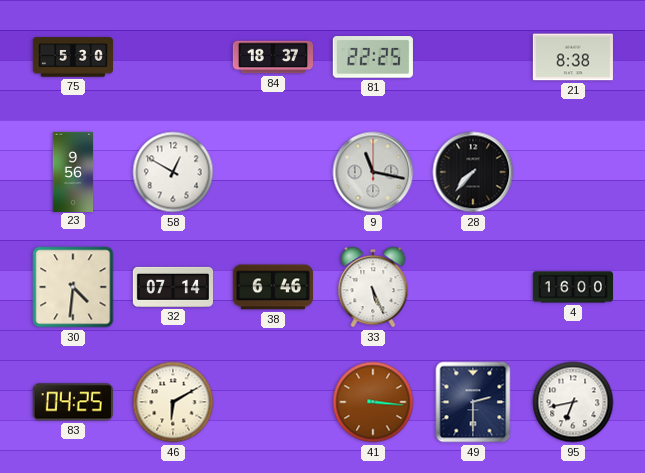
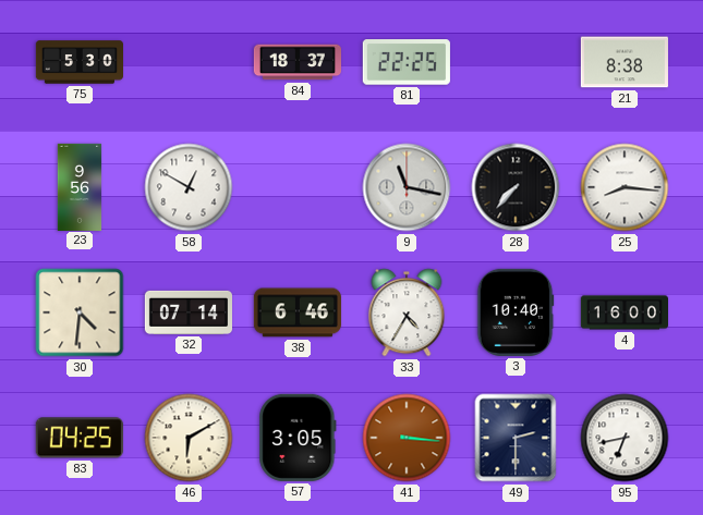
25: none -> 8:16
33: 5:26 -> 4:35
3: none -> 10:40
57: none -> 3:05
